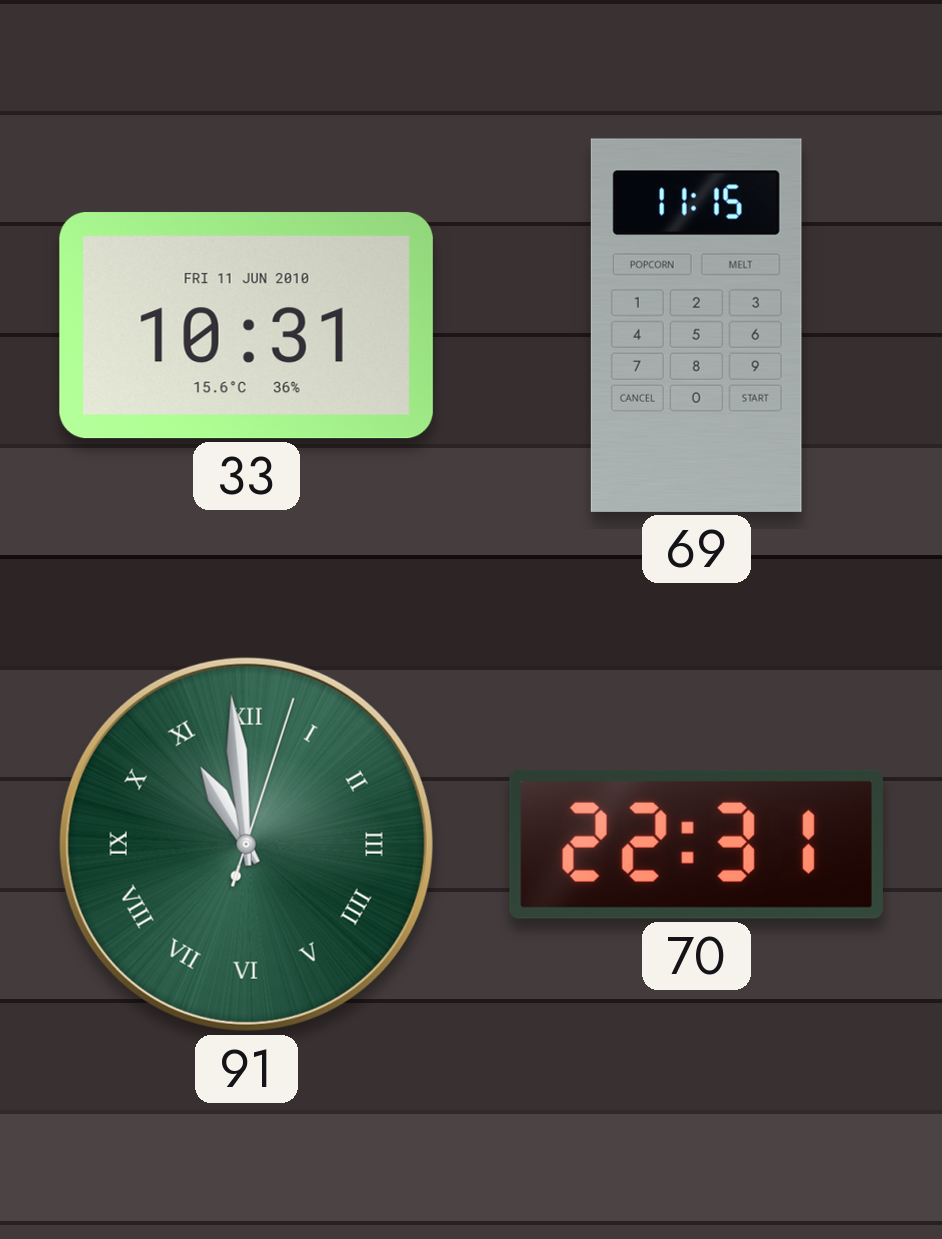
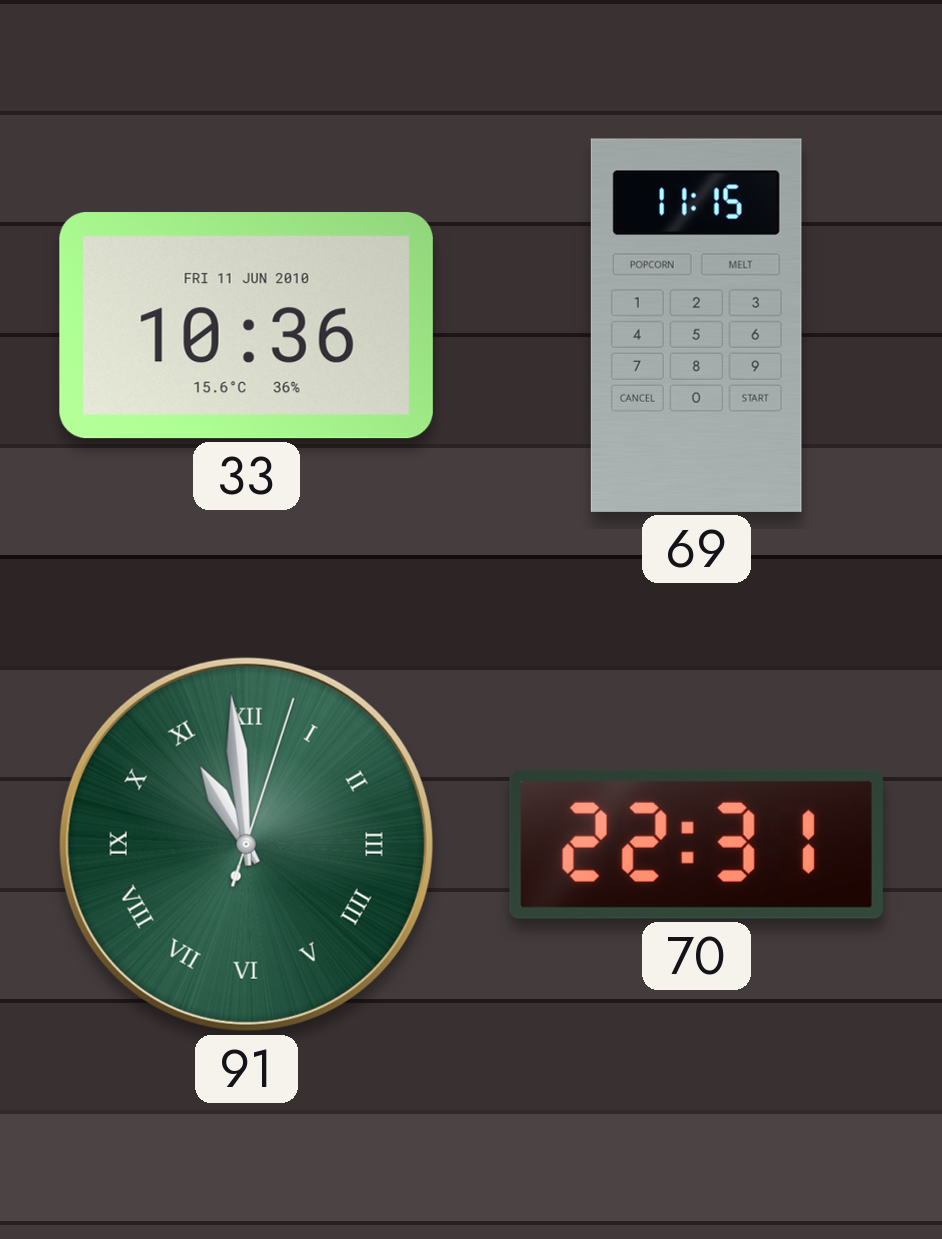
33: 10:31 -> 10:36
